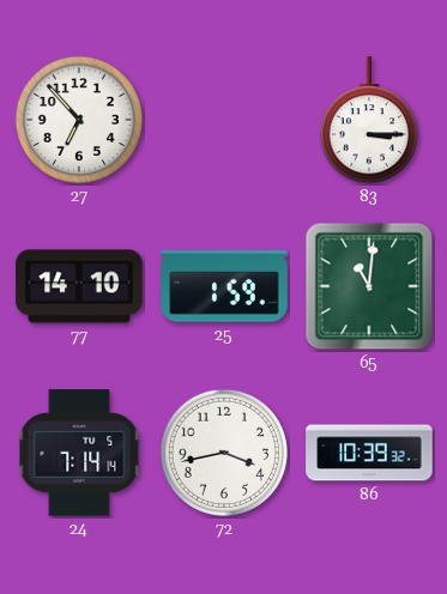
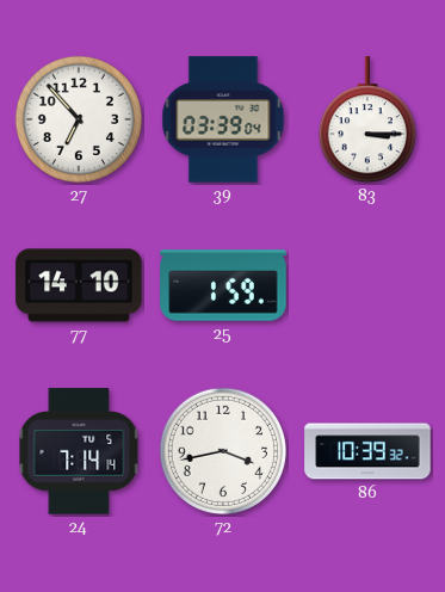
39: none -> 03:39
65: 11:01 -> none
